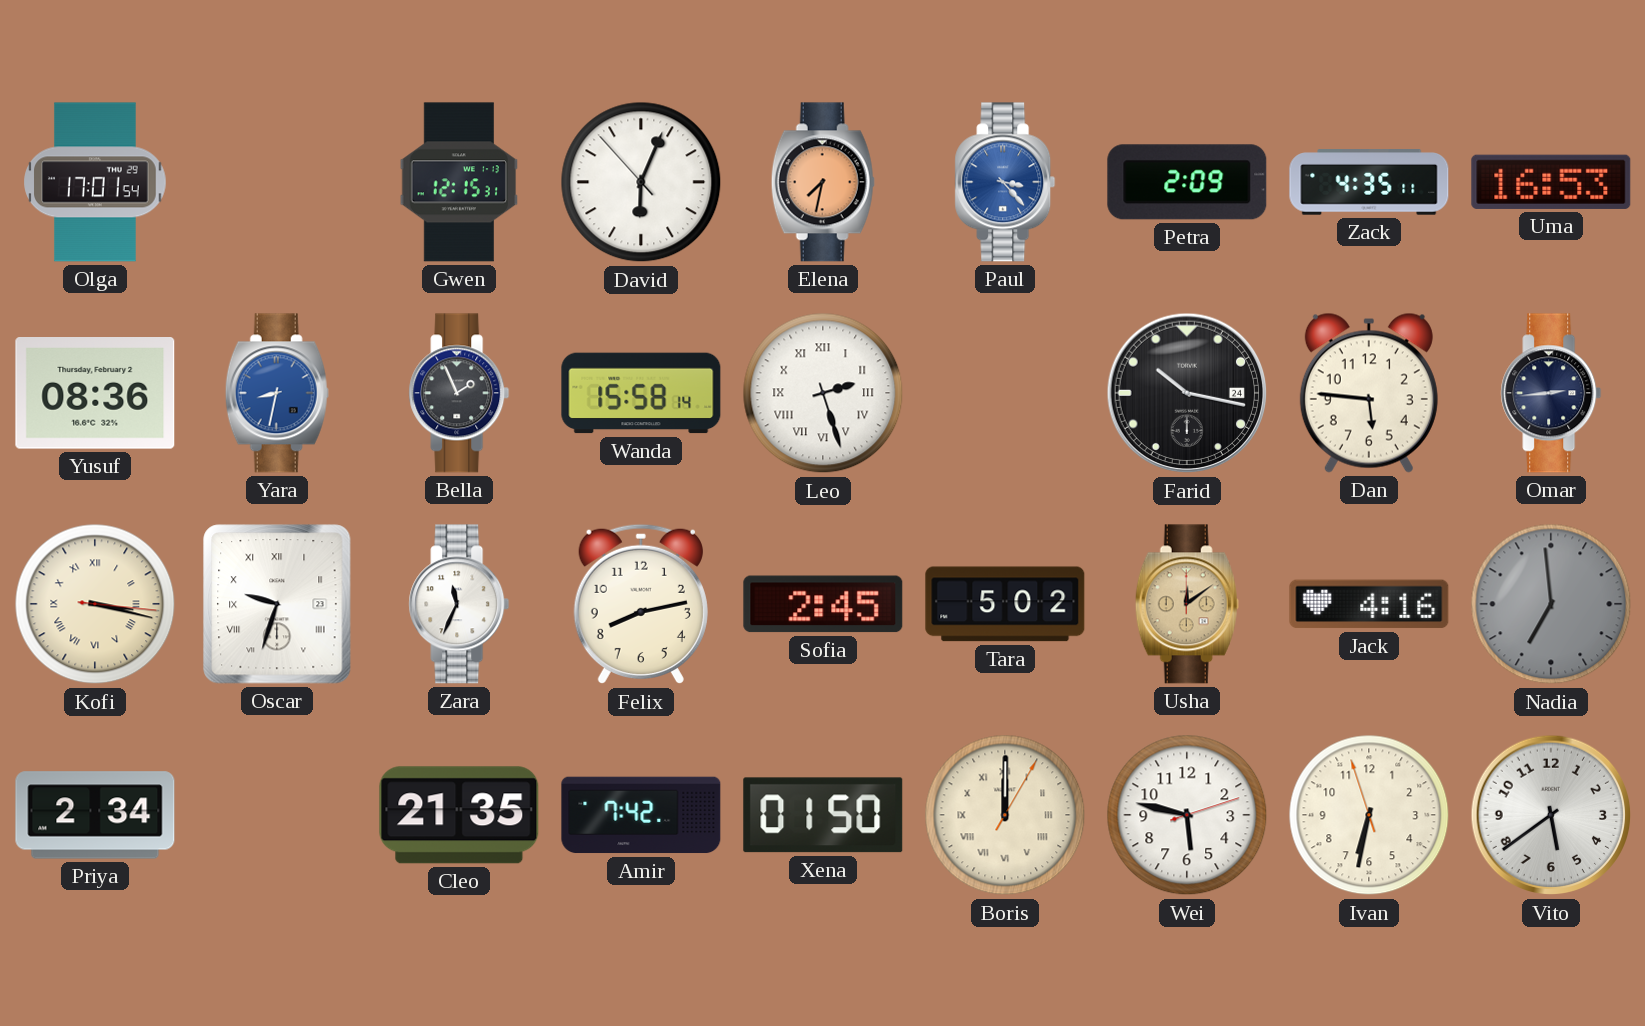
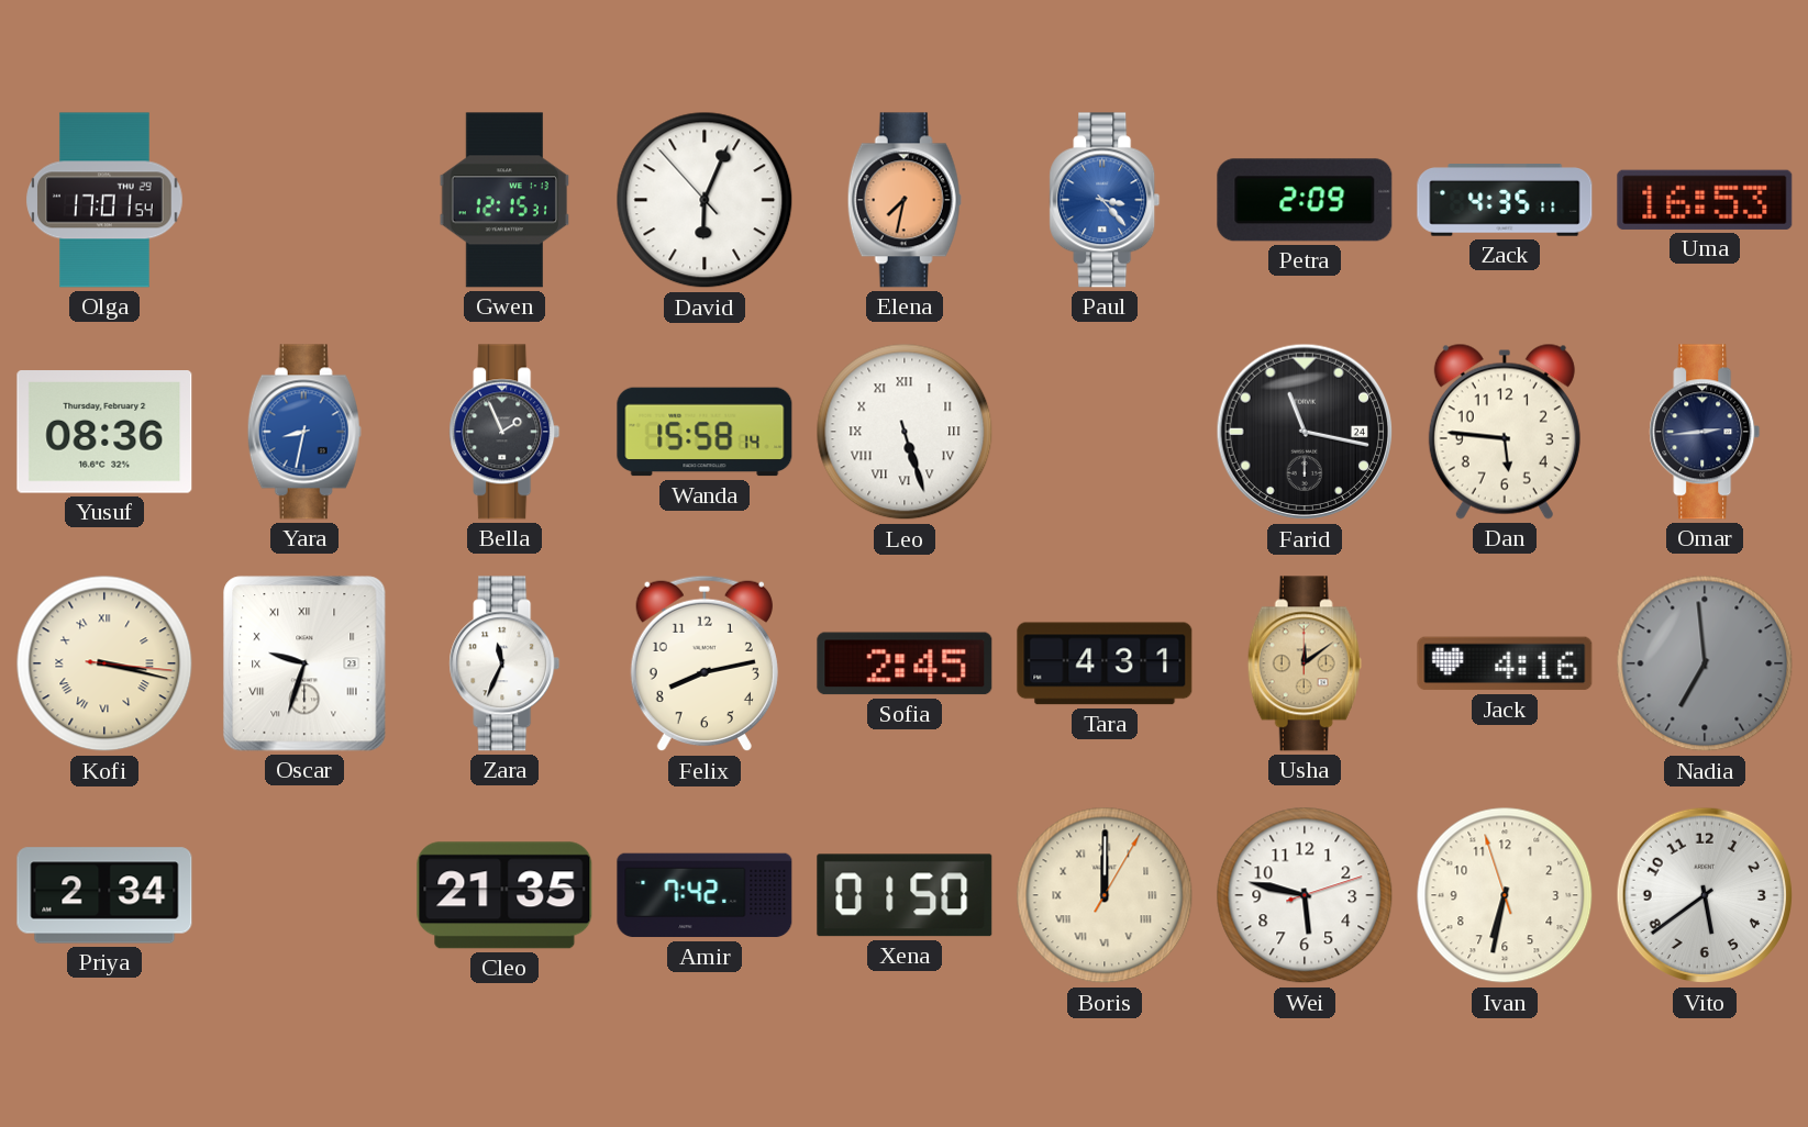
Leo: 2:27 -> 5:27
Farid: 10:17 -> 11:17
Tara: 5:02 -> 4:31
